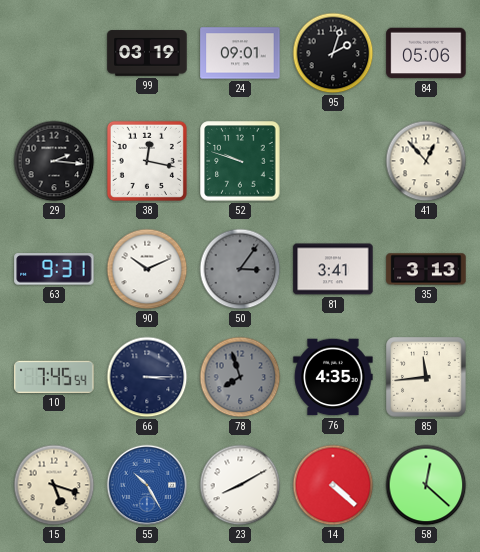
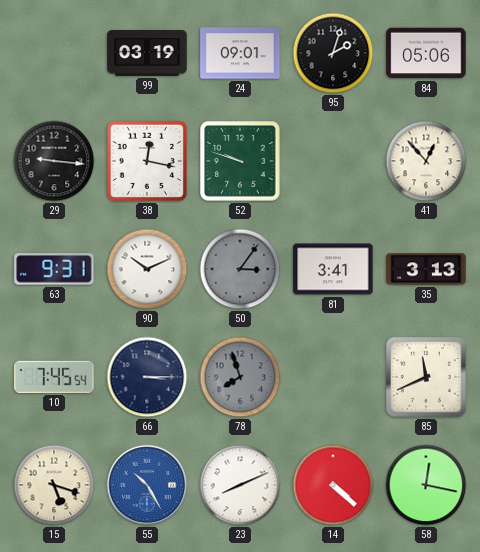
29: 2:16 -> 9:16
76: 4:35 -> none
85: 11:44 -> 11:41
23: 8:10 -> 8:11
58: 12:22 -> 12:17
